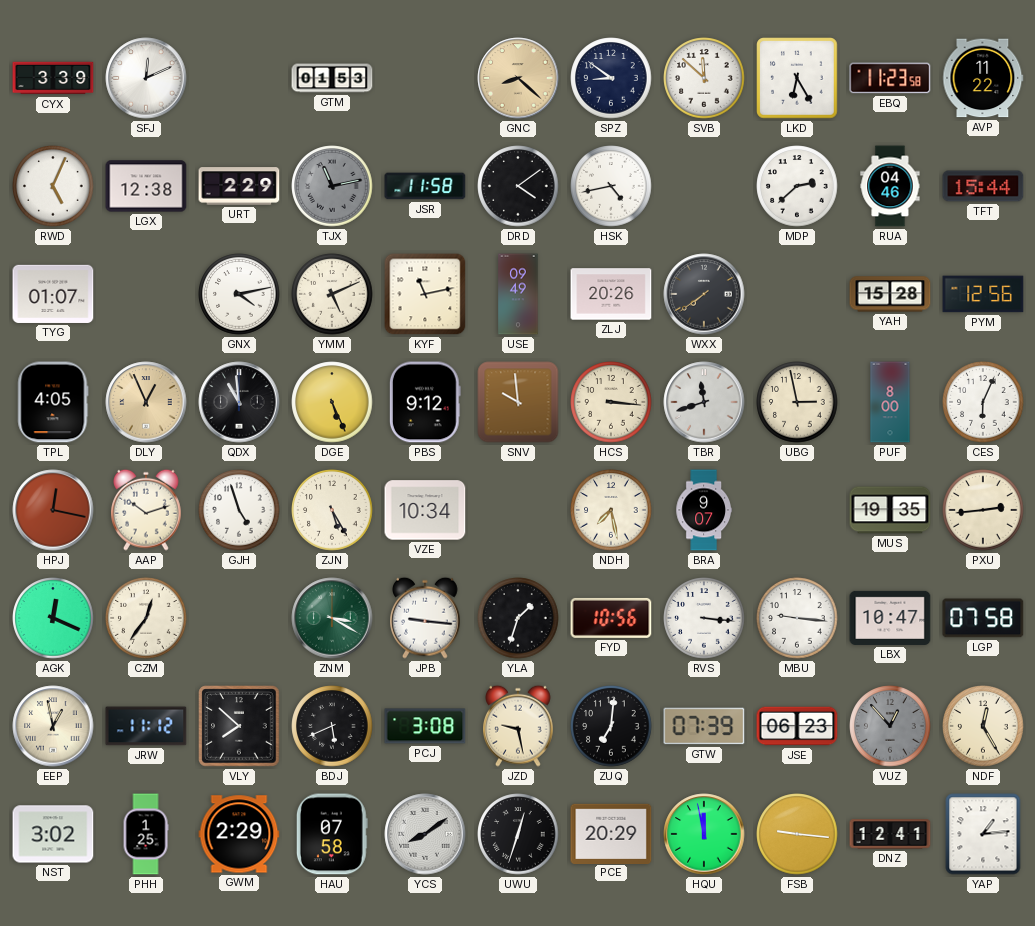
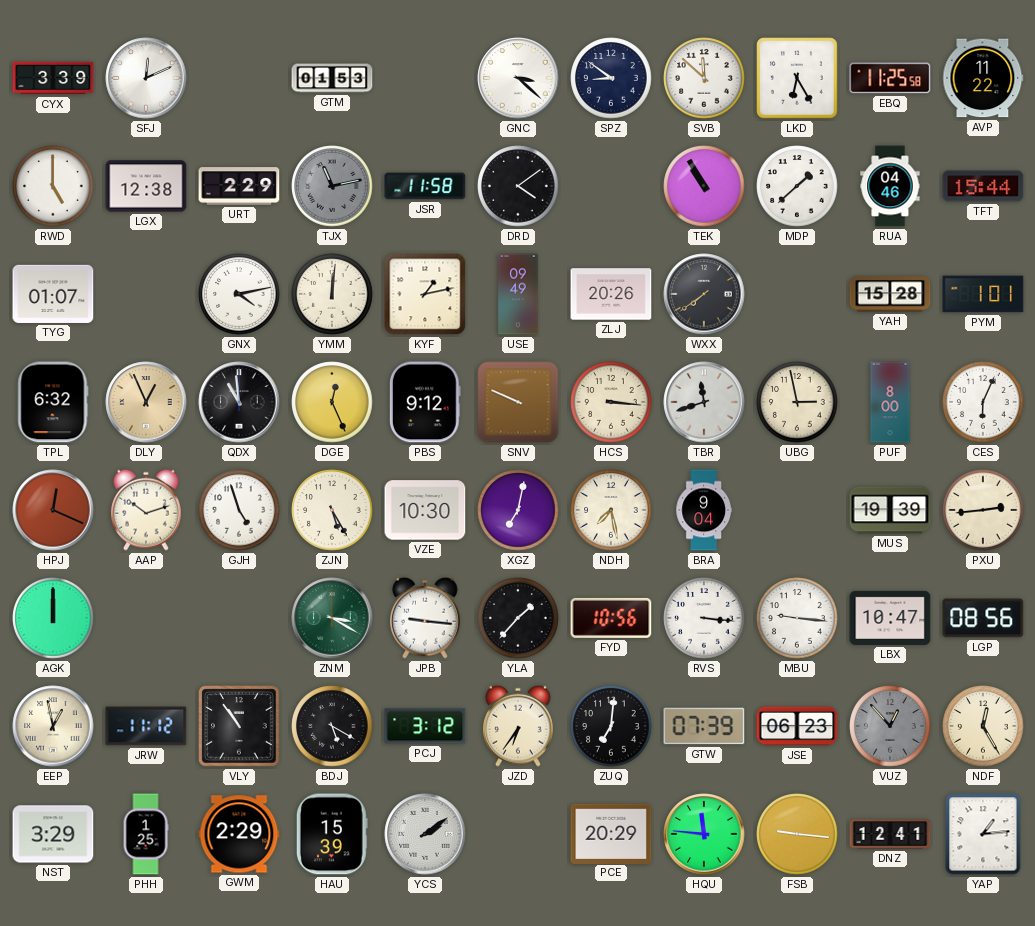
GNC: 8:22 -> 3:22
GNC dial: champagne -> white
EBQ: 11:23 -> 11:25
RWD: 5:04 -> 5:00
HSK: 4:43 -> none
TEK: none -> 10:55
MDP: 2:38 -> 1:38
YMM: 5:11 -> 12:01
KYF: 11:13 -> 1:13
PYM: 12:56 -> 1:01
TPL: 4:05 -> 6:32
DGE: 5:26 -> 12:26
SNV: 9:59 -> 9:49
HPJ: 12:17 -> 12:19
VZE: 10:34 -> 10:30
XGZ: none -> 7:02
BRA: 9:07 -> 9:04
MUS: 19:35 -> 19:39
AGK: 12:19 -> 12:00
CZM: 12:36 -> none
YLA: 1:33 -> 1:37
LGP: 07:58 -> 08:56
VLY: 7:52 -> 10:54
BDJ: 5:41 -> 5:20
PCJ: 3:08 -> 3:12
JZD: 9:28 -> 6:36
NST: 3:02 -> 3:29
HAU: 07:58 -> 15:39
YCS: 8:09 -> 2:09
UWU: 12:33 -> none
HQU: 11:58 -> 11:46
